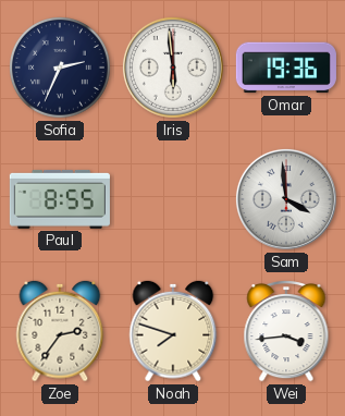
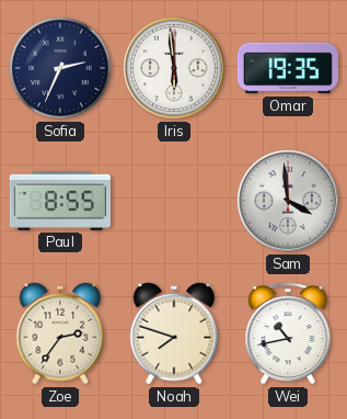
Omar: 19:36 -> 19:35
Wei: 3:44 -> 10:43
